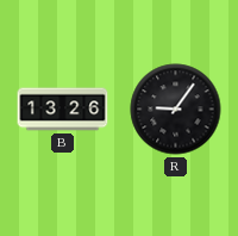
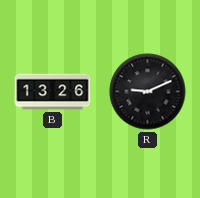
R: 9:06 -> 9:11
